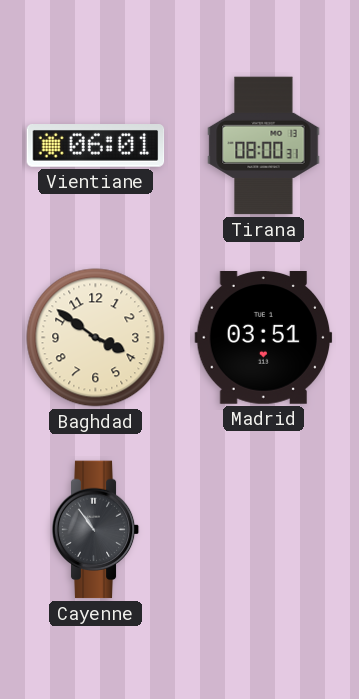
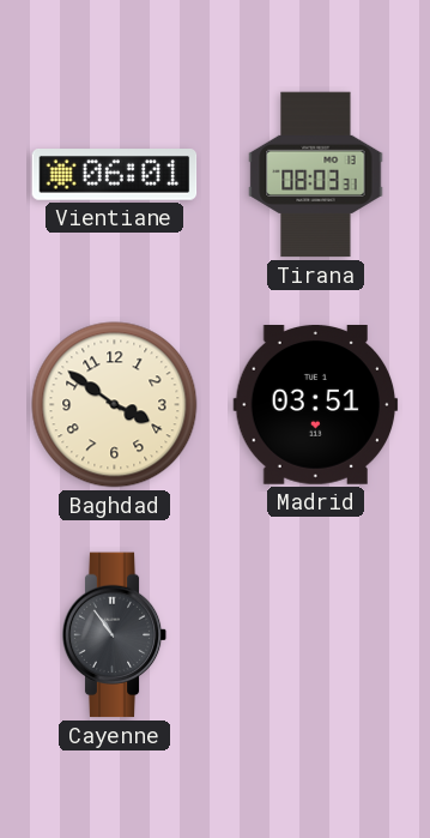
Tirana: 08:00 -> 08:03
